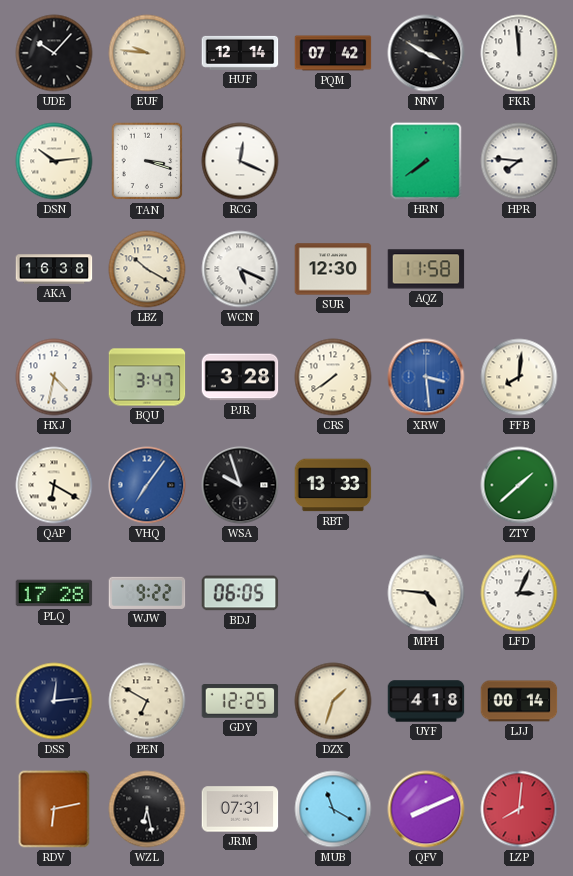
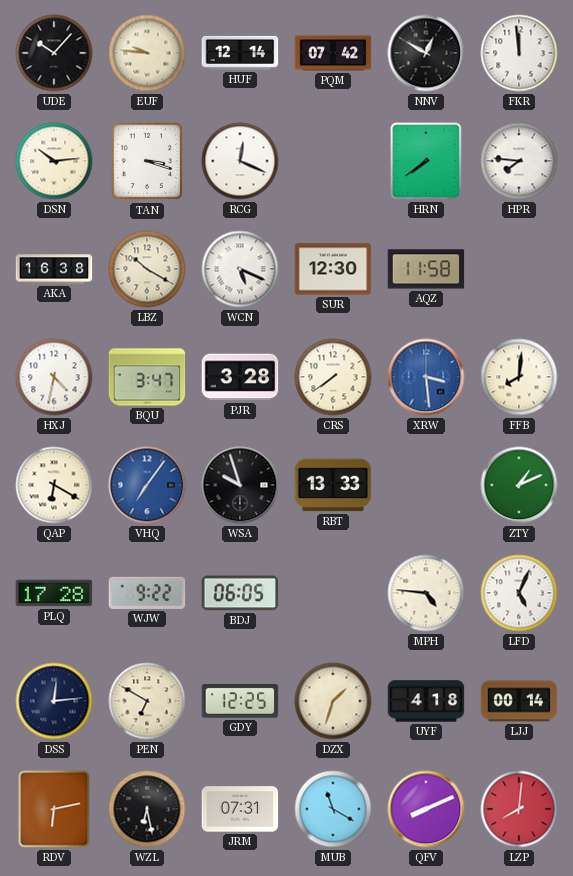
NNV: 3:50 -> 12:50
ZTY: 1:38 -> 1:11
LFD: 3:04 -> 5:04
